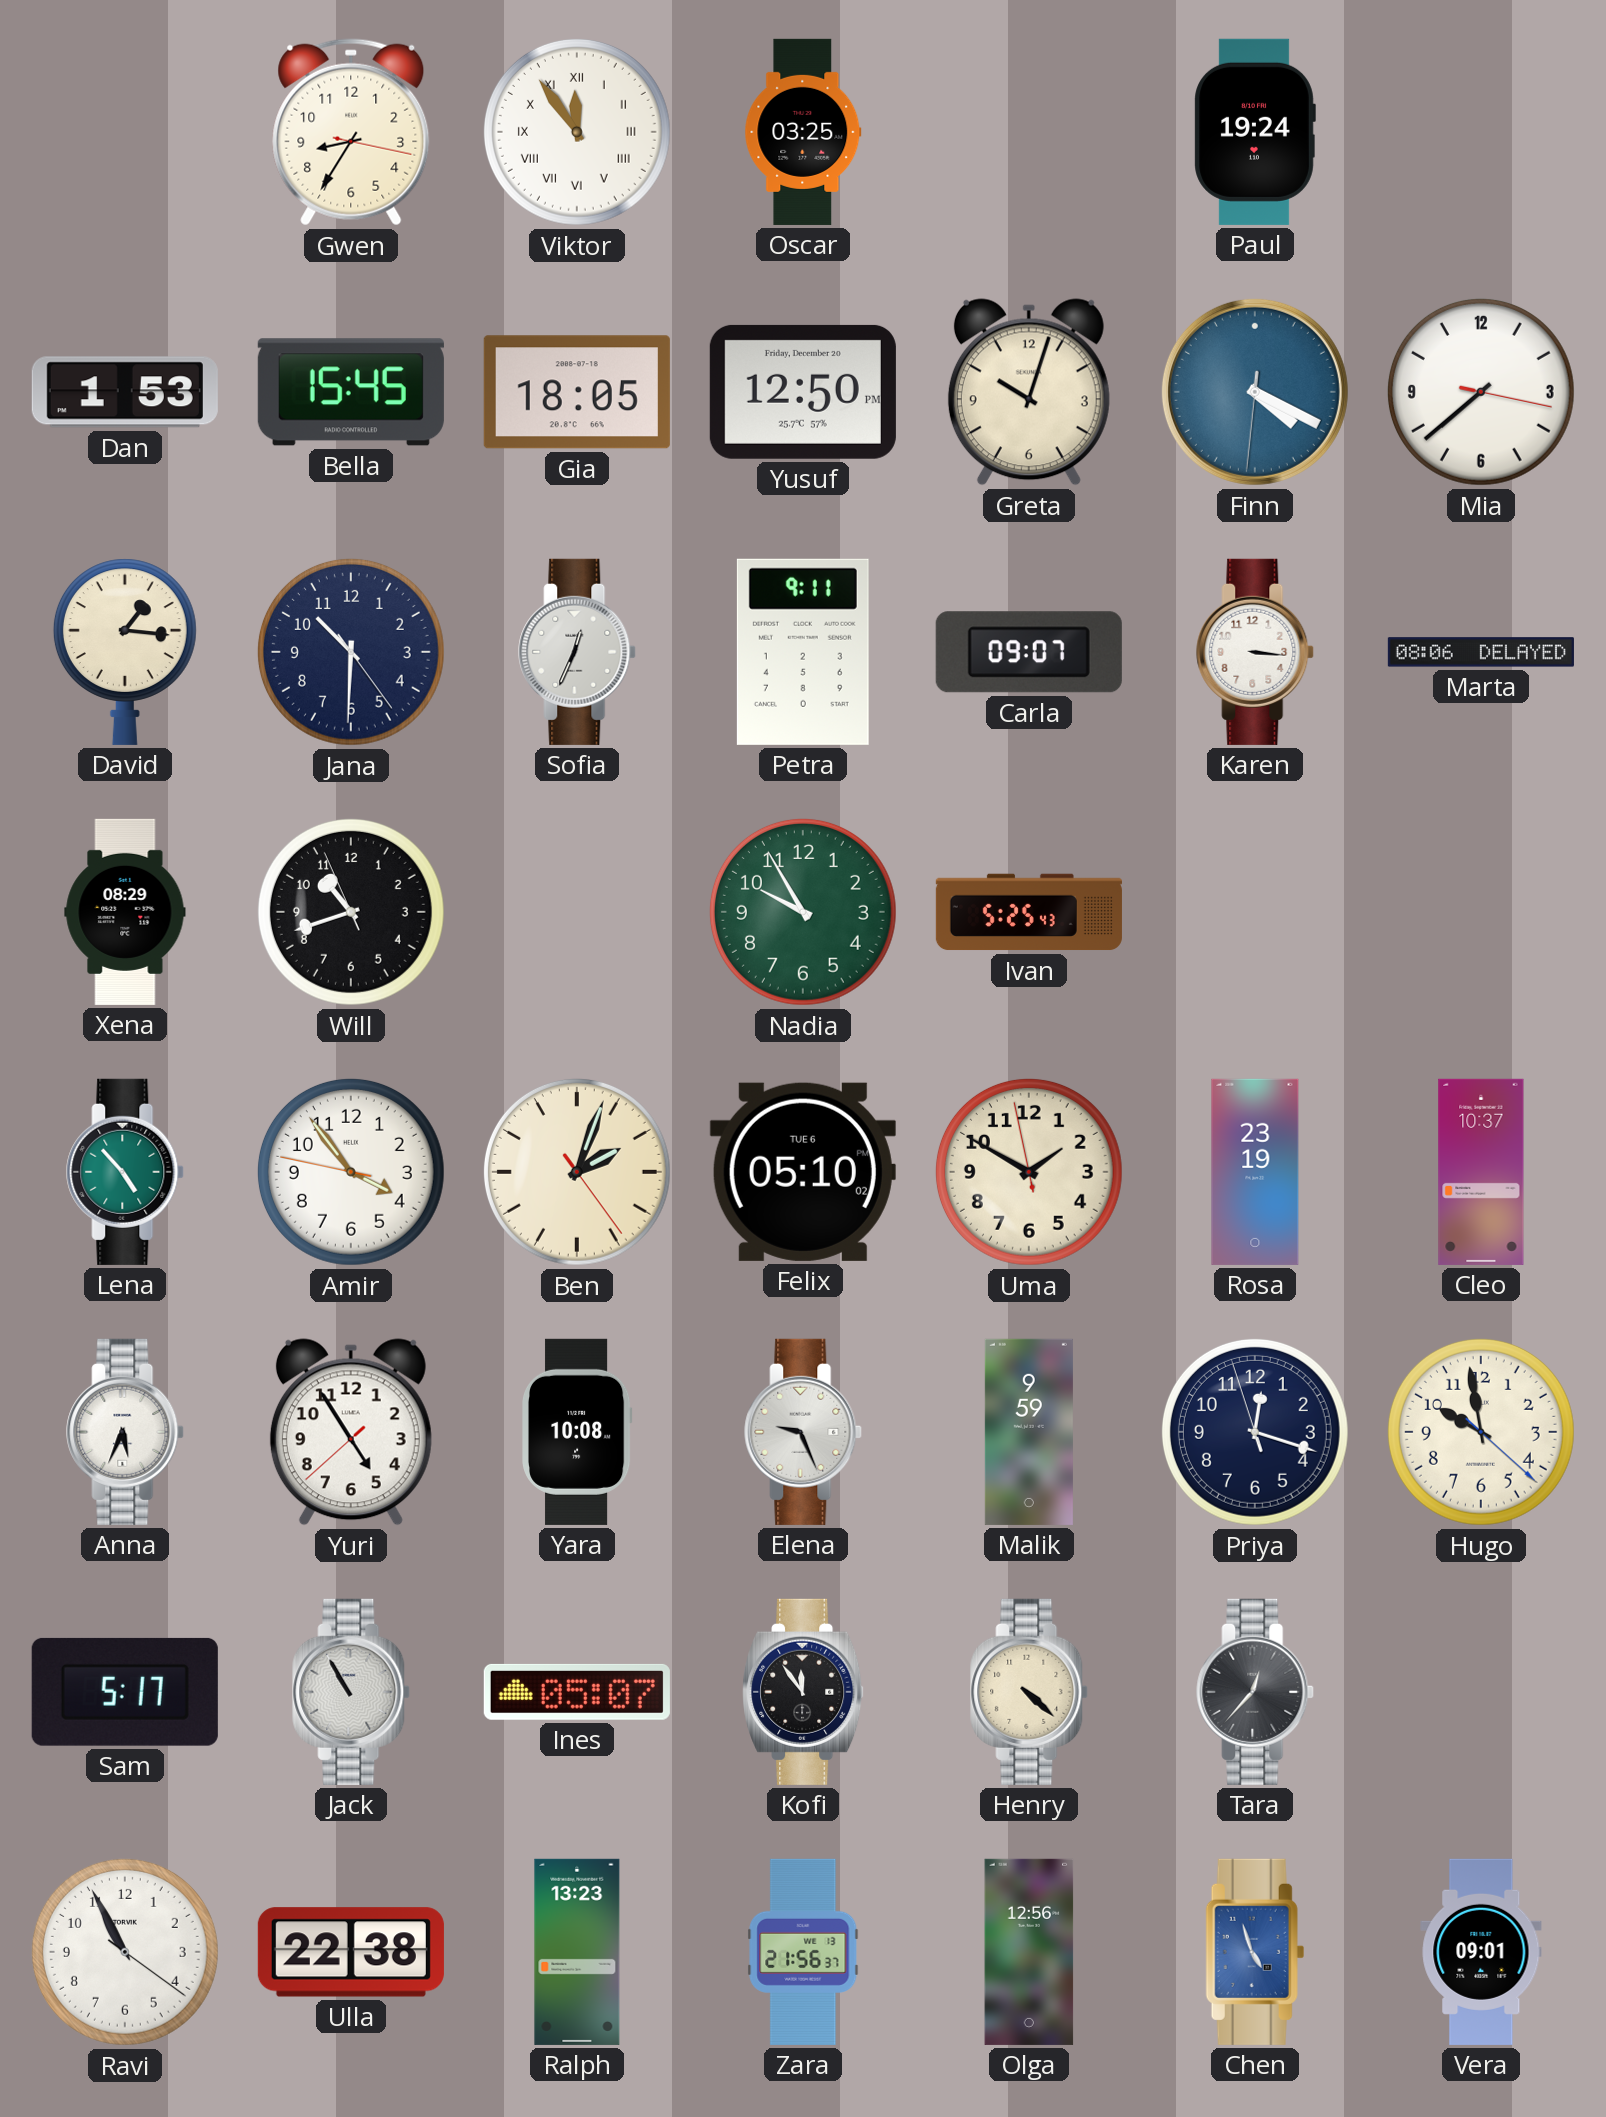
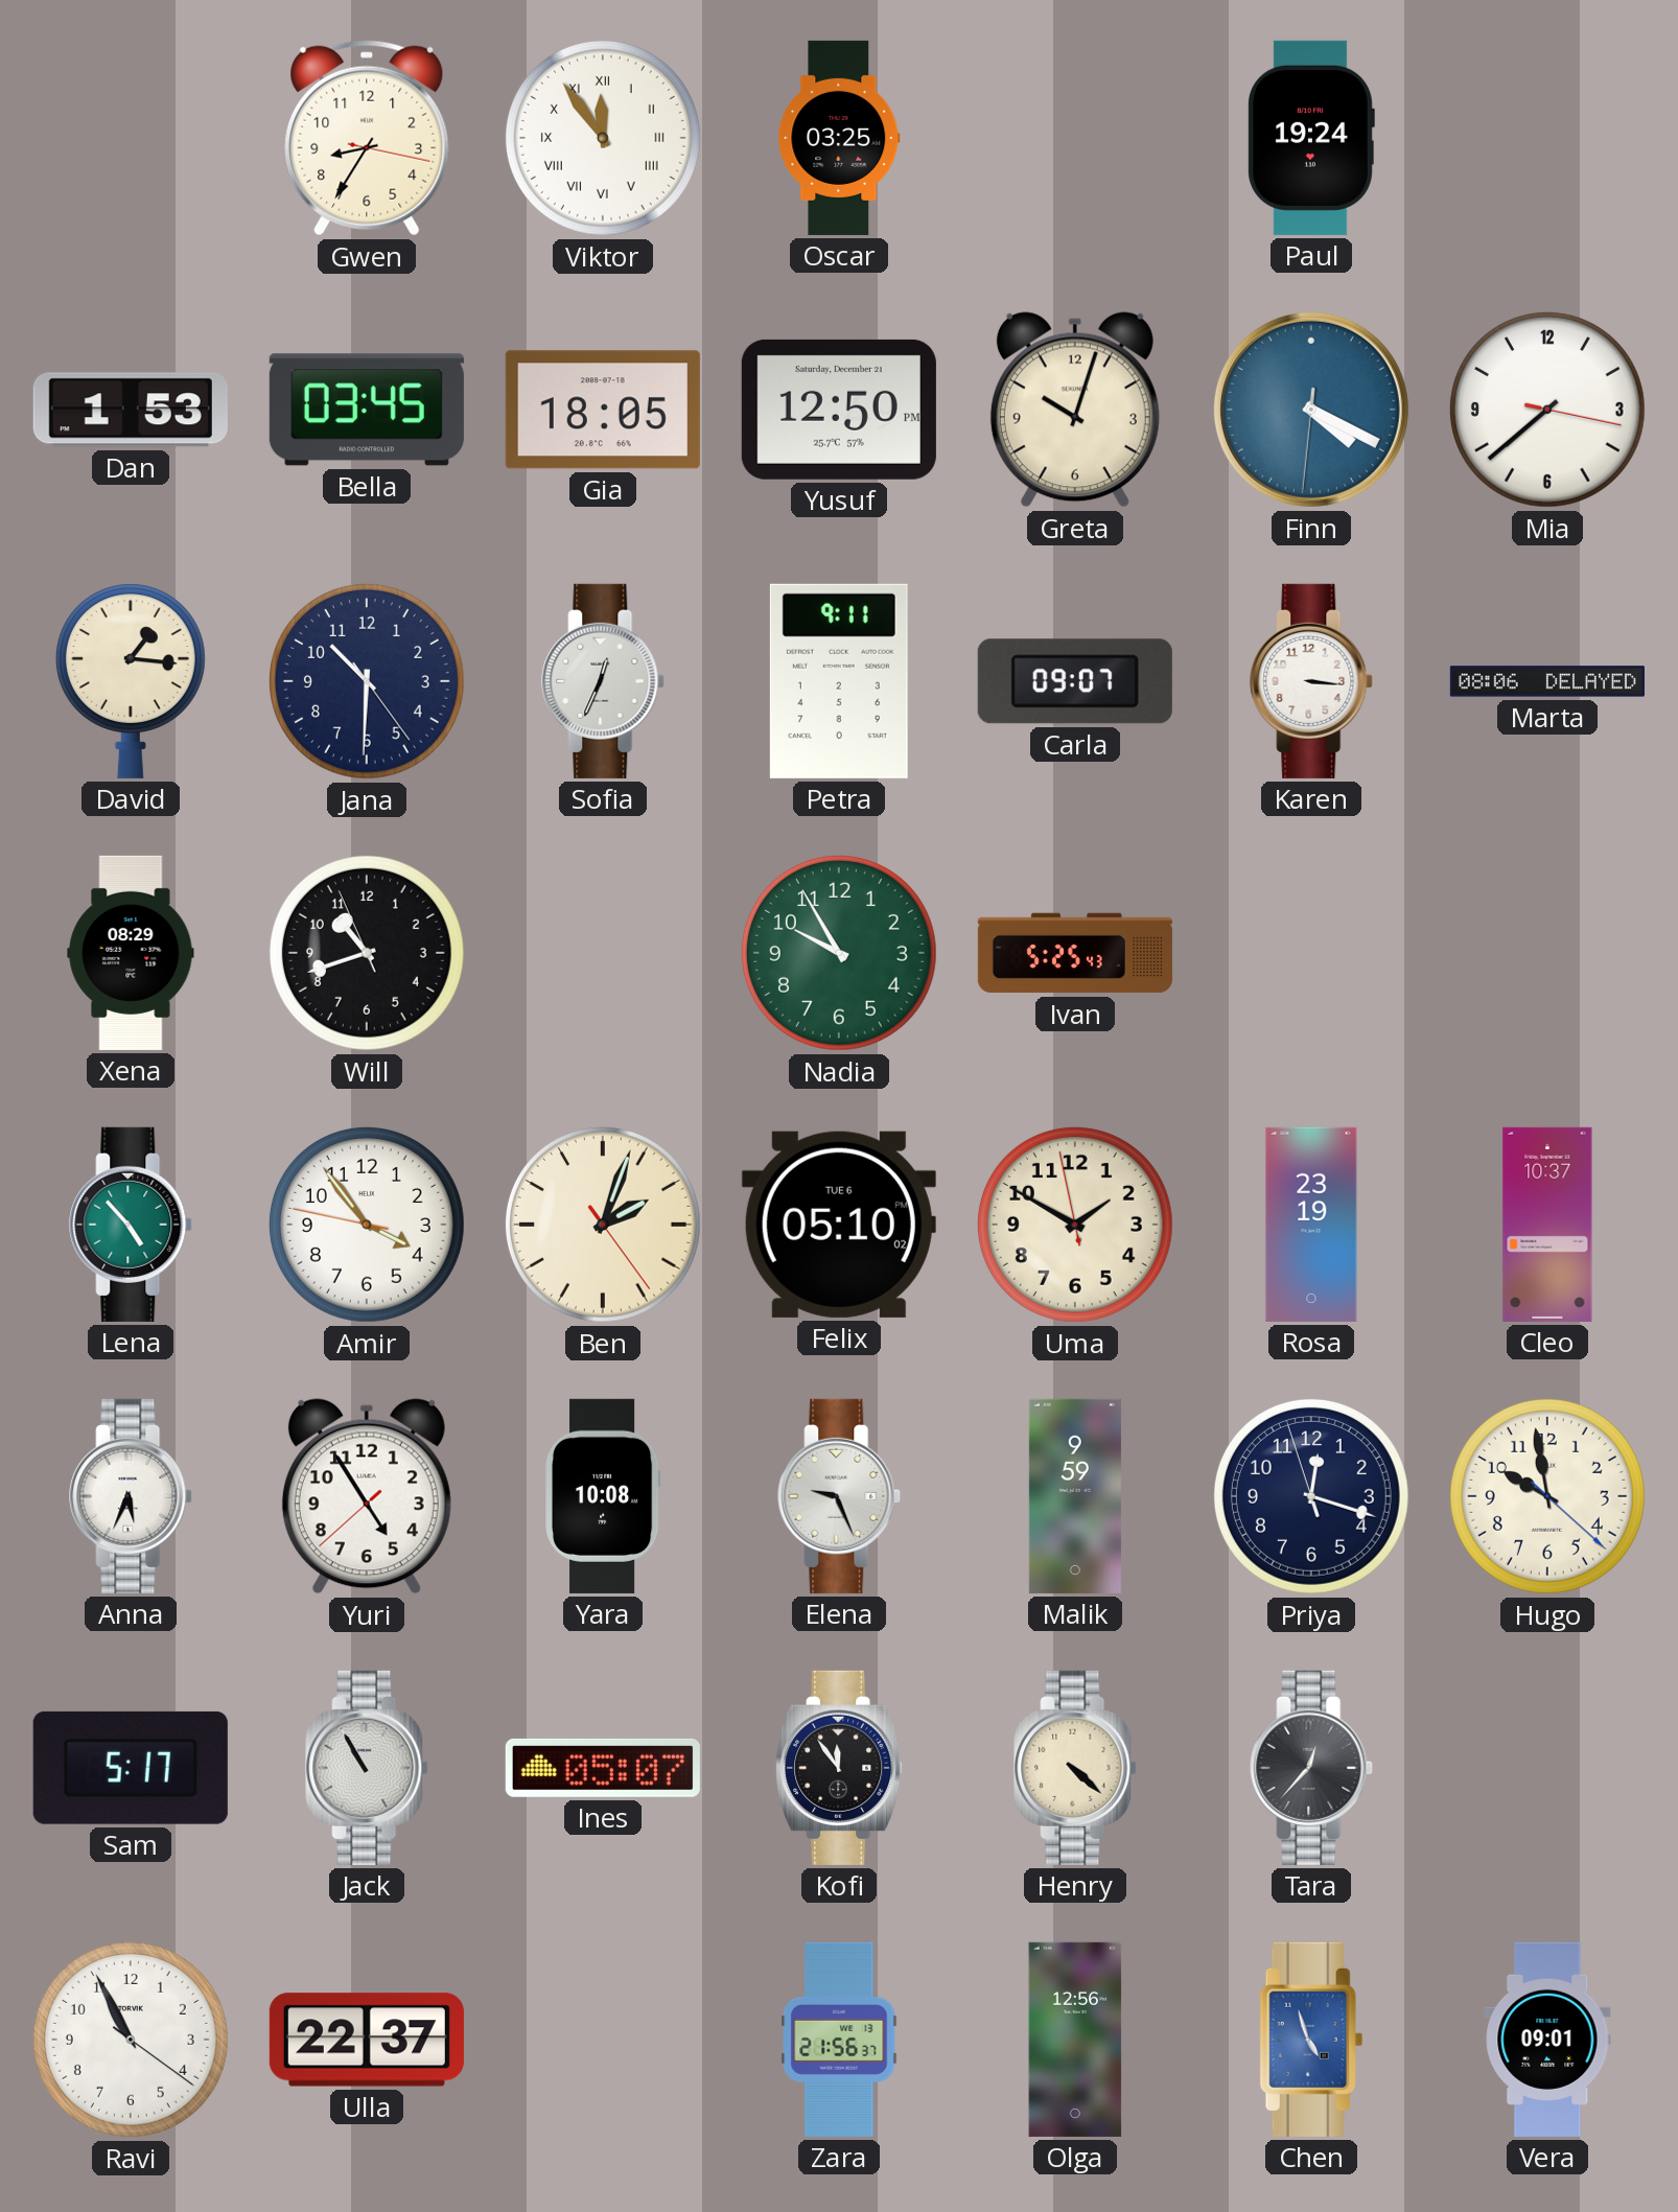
Bella: 15:45 -> 03:45
Yusuf date: Friday, December 20 -> Saturday, December 21
Ulla: 22:38 -> 22:37
Ralph: 13:23 -> none
